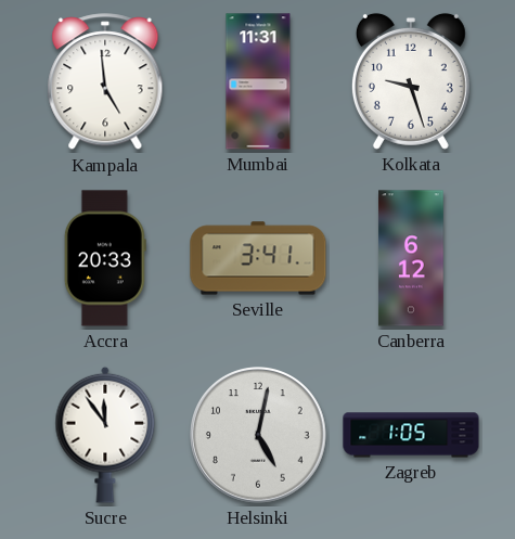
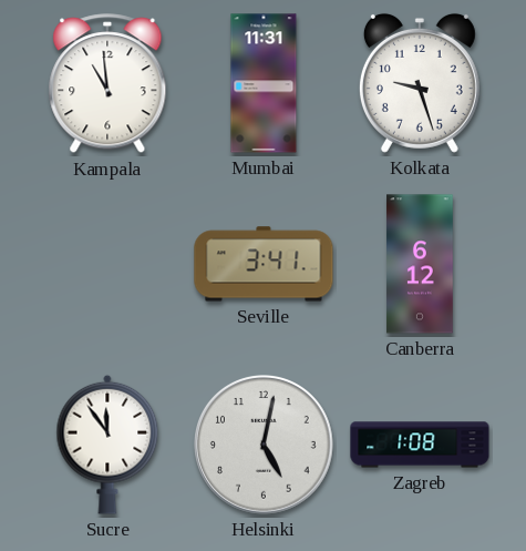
Kampala: 4:59 -> 10:59
Accra: 20:33 -> none
Zagreb: 1:05 -> 1:08
